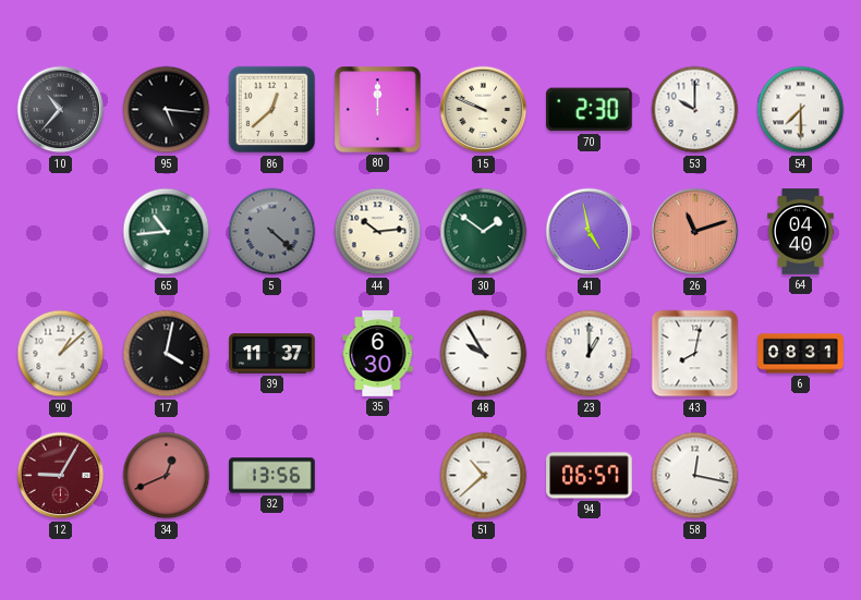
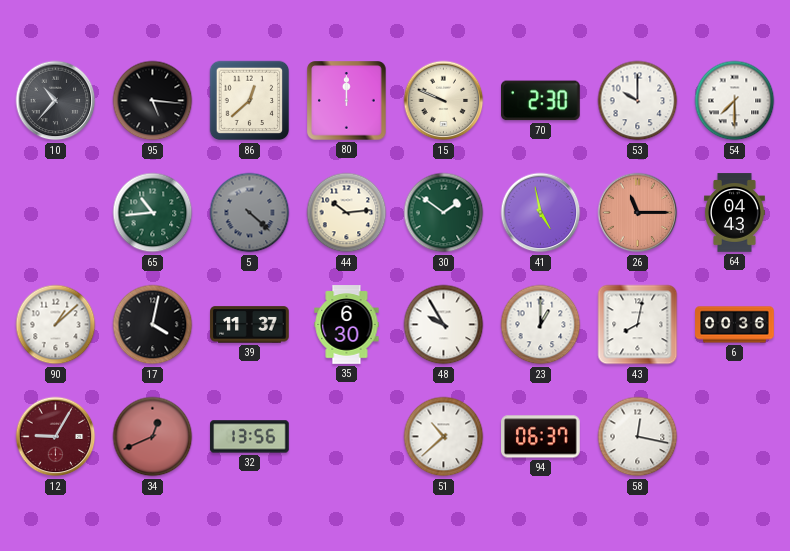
26: 11:12 -> 11:15
64: 04:40 -> 04:43
6: 08:31 -> 00:36
94: 06:57 -> 06:37
